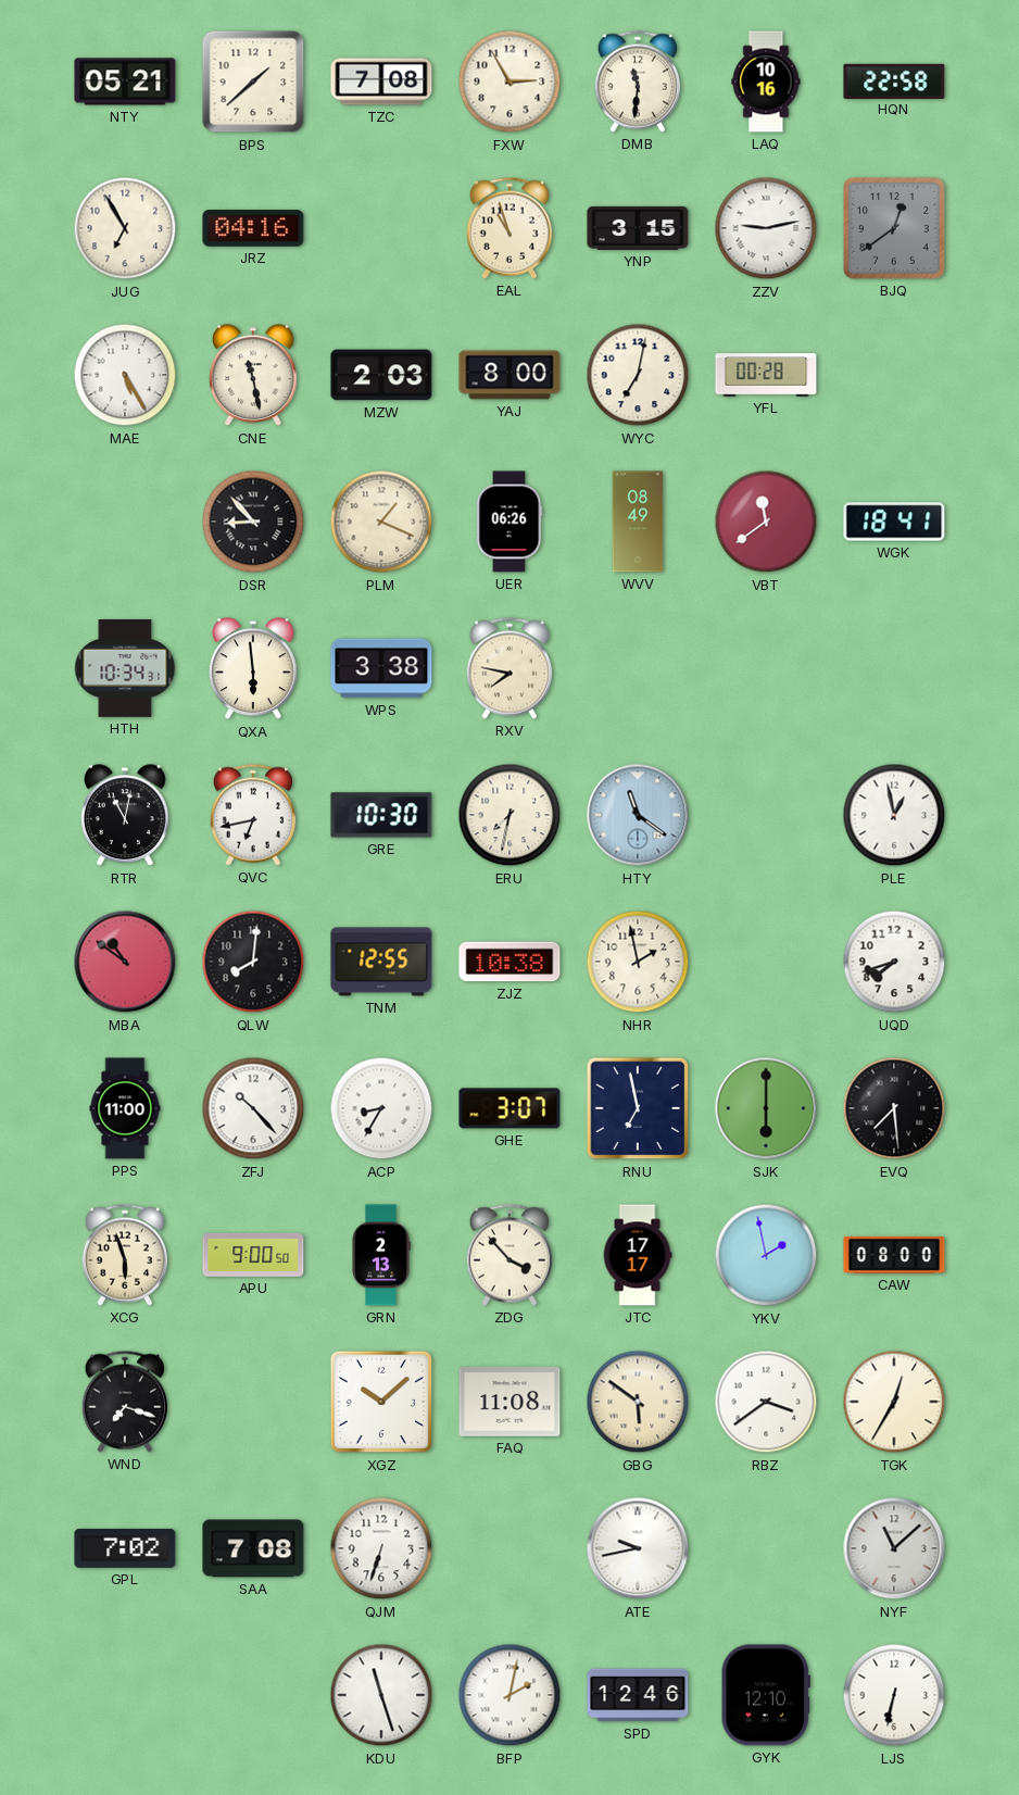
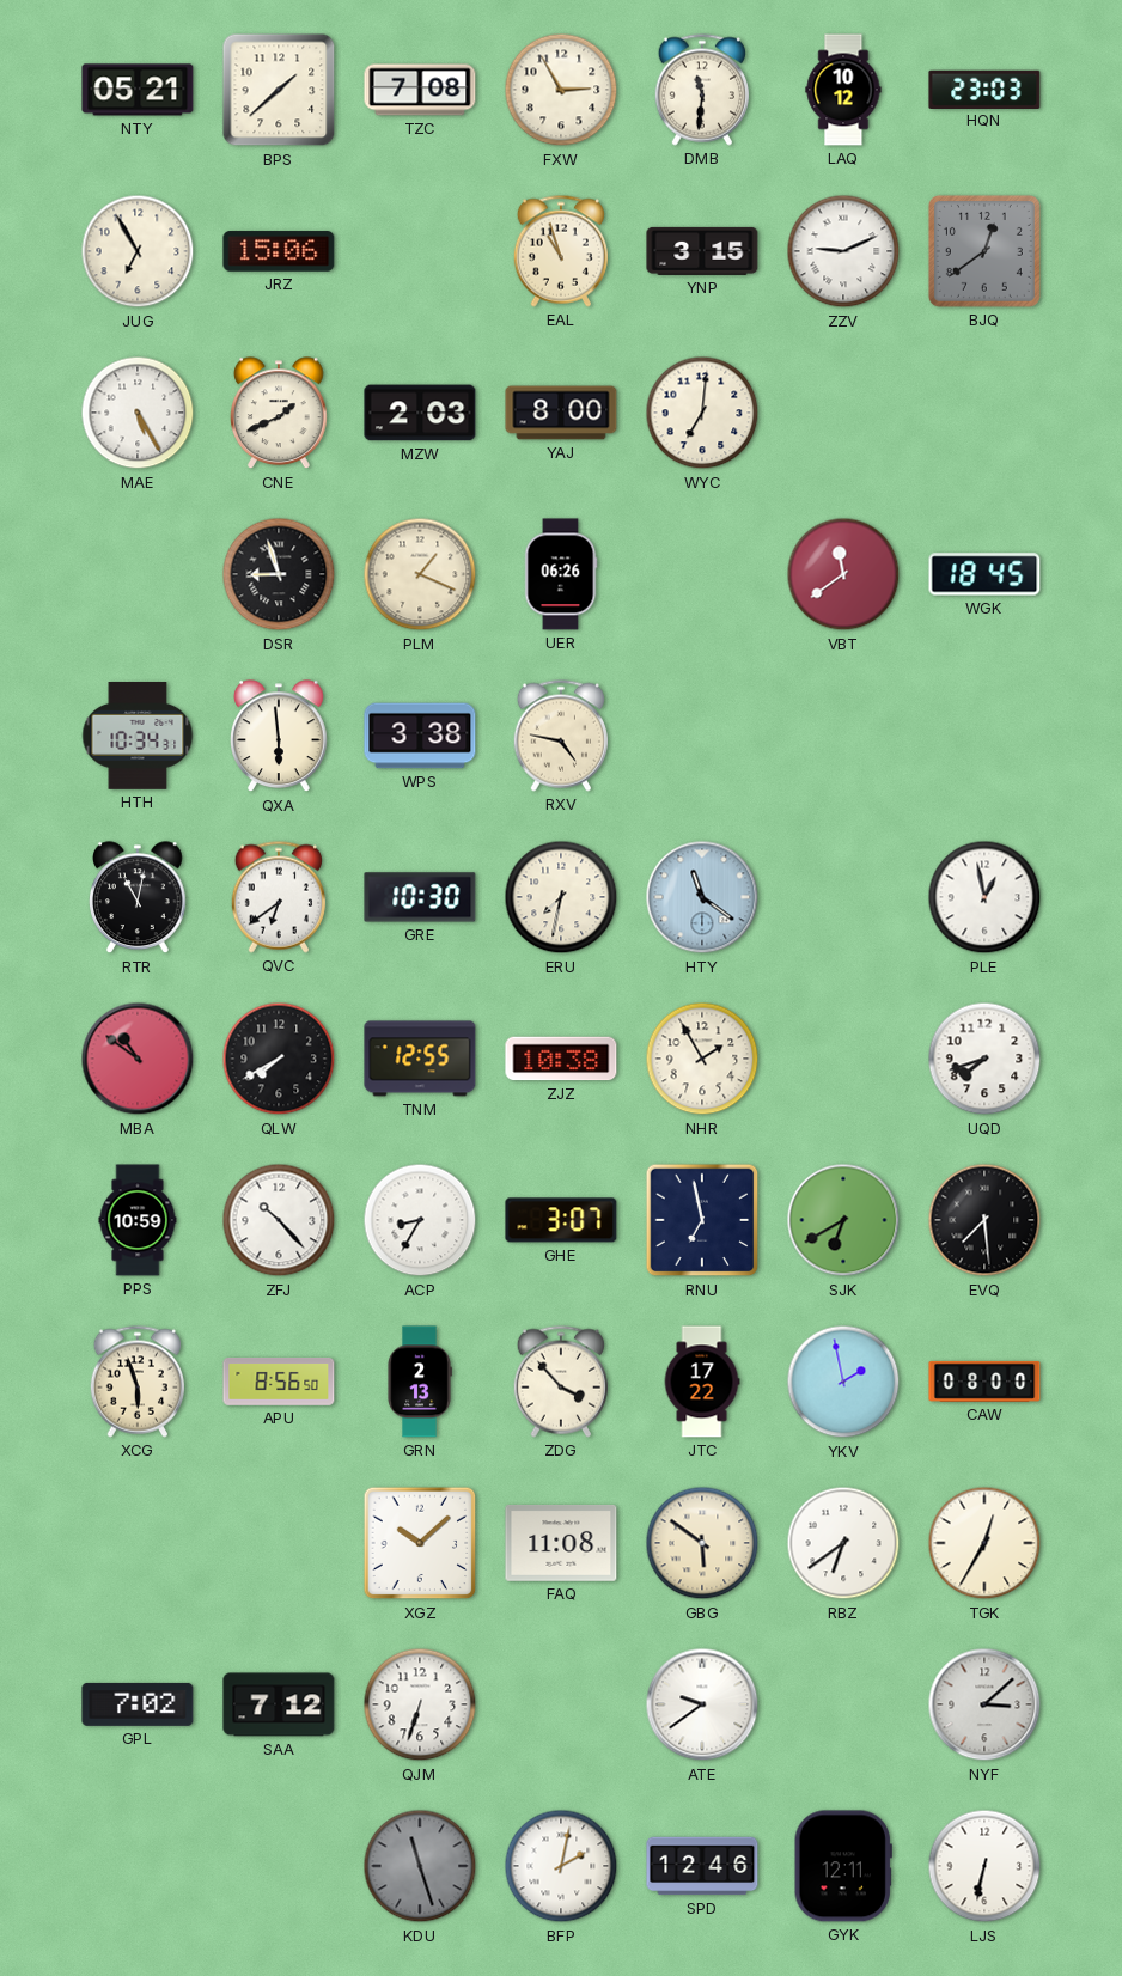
LAQ: 10:16 -> 10:12
HQN: 22:58 -> 23:03
JRZ: 04:16 -> 15:06
ZZV: 9:13 -> 9:11
CNE: 11:28 -> 1:41
WYC: 7:02 -> 7:01
YFL: 00:28 -> none
DSR: 8:53 -> 8:57
WVV: 08:49 -> none
WGK: 18:41 -> 18:45
RXV: 7:47 -> 4:47
QVC: 6:43 -> 6:39
QLW: 8:01 -> 7:40
NHR: 1:58 -> 1:55
PPS: 11:00 -> 10:59
SJK: 6:00 -> 6:40
APU: 9:00 -> 8:56
JTC: 17:17 -> 17:22
WND: 7:18 -> none
RBZ: 3:39 -> 6:39
SAA: 7:08 -> 7:12
ATE: 9:43 -> 9:39
NYF: 11:08 -> 3:08
KDU dial: white -> grey
GYK: 12:10 -> 12:11
